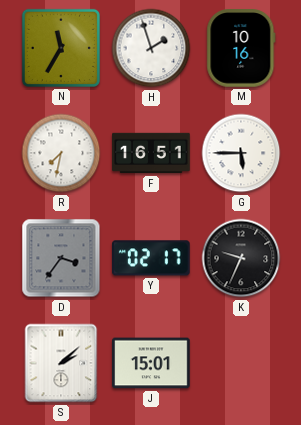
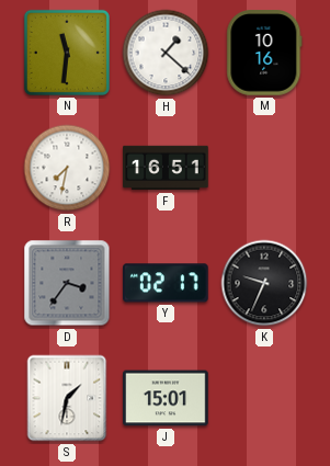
N: 11:35 -> 11:31
H: 1:57 -> 1:22
G: 5:45 -> none
S: 2:08 -> 1:32
